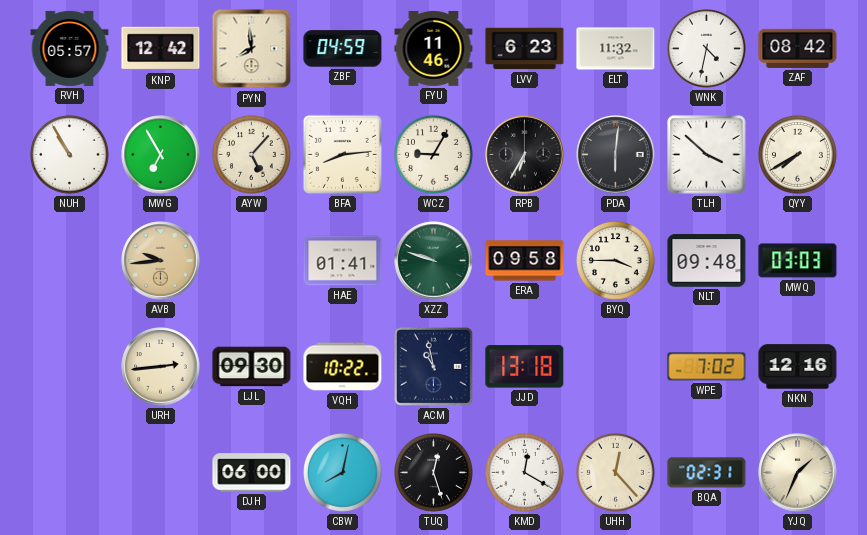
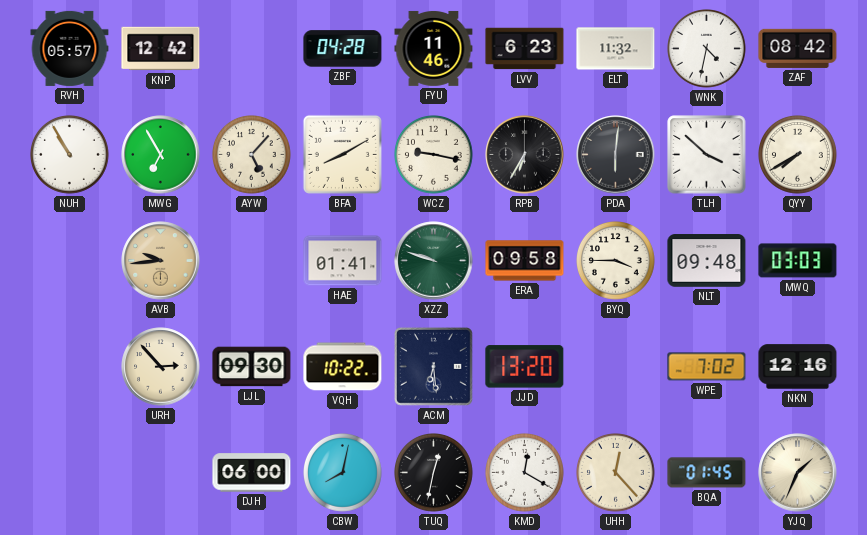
PYN: 7:59 -> none
ZBF: 04:59 -> 04:28
BFA: 8:14 -> 8:10
WCZ: 9:05 -> 9:17
URH: 2:44 -> 2:53
ACM: 10:58 -> 6:29
JJD: 13:18 -> 13:20
TUQ: 12:27 -> 12:32
BQA: 02:31 -> 01:45
